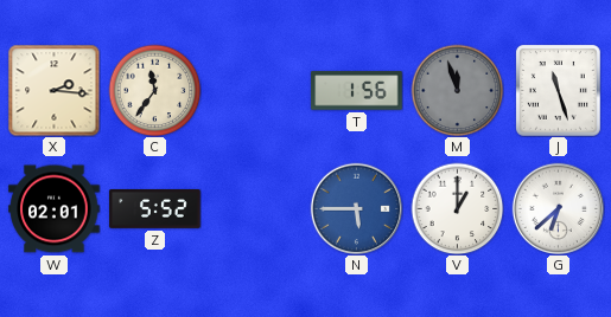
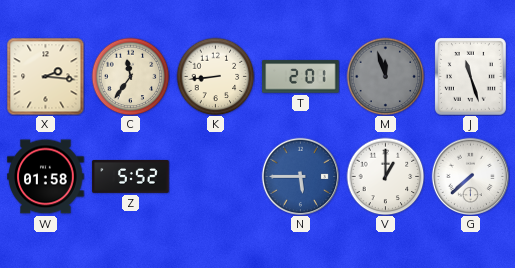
K: none -> 8:44
T: 1:56 -> 2:01
W: 02:01 -> 01:58
G: 6:38 -> 7:38
